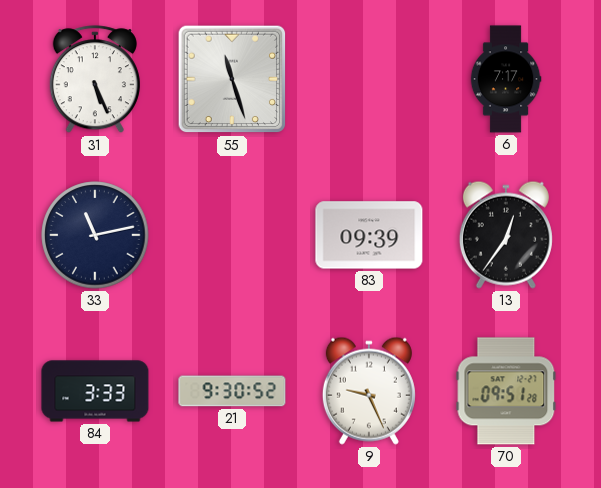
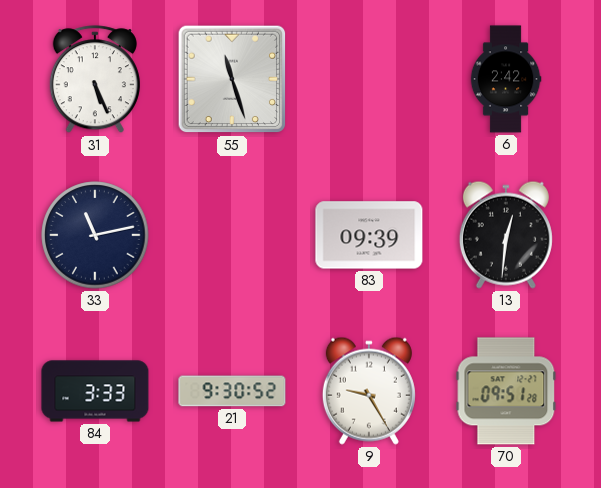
6: 7:17 -> 2:42
13: 12:36 -> 12:31
9: 9:26 -> 9:25
